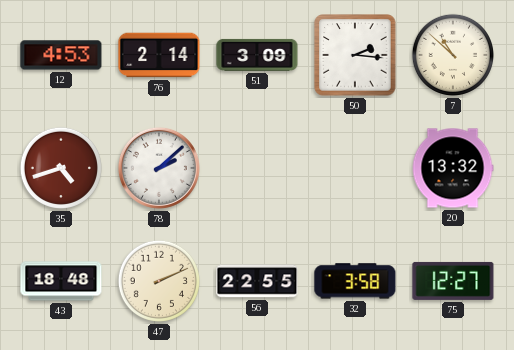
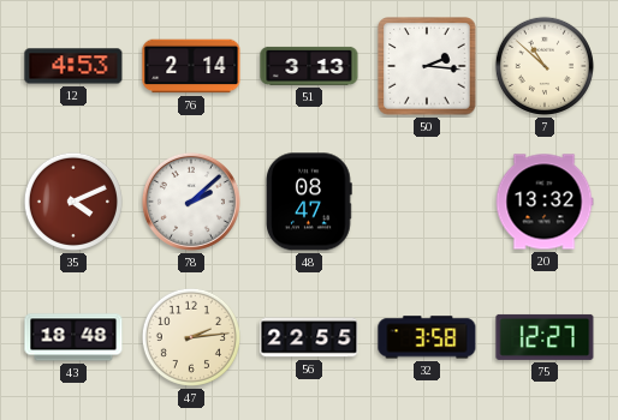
51: 3:09 -> 3:13
35: 4:42 -> 4:11
48: none -> 08:47
47: 2:11 -> 2:14
